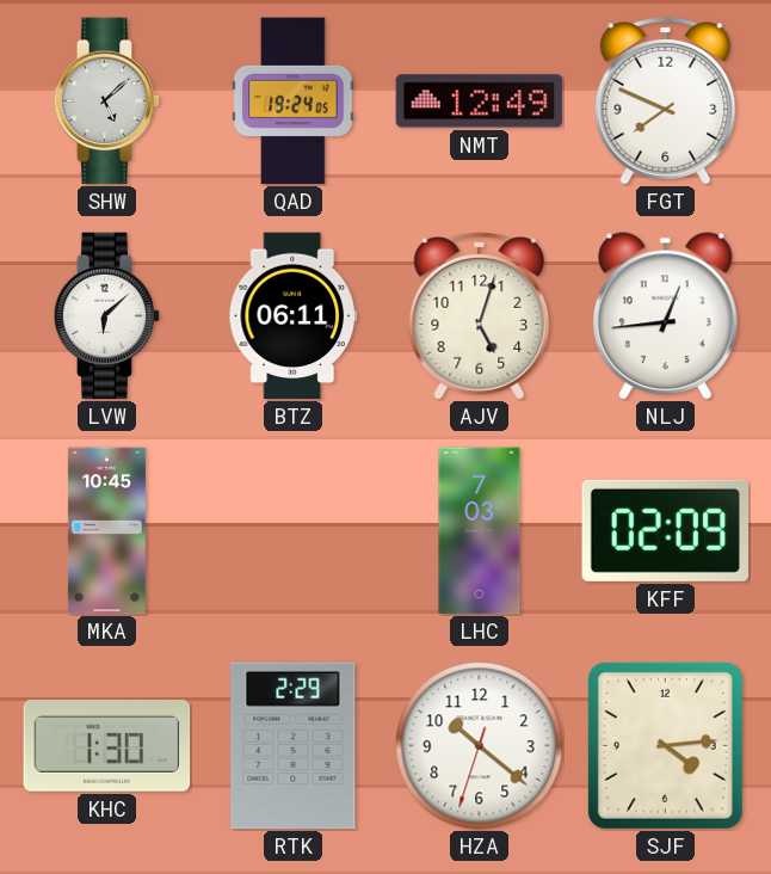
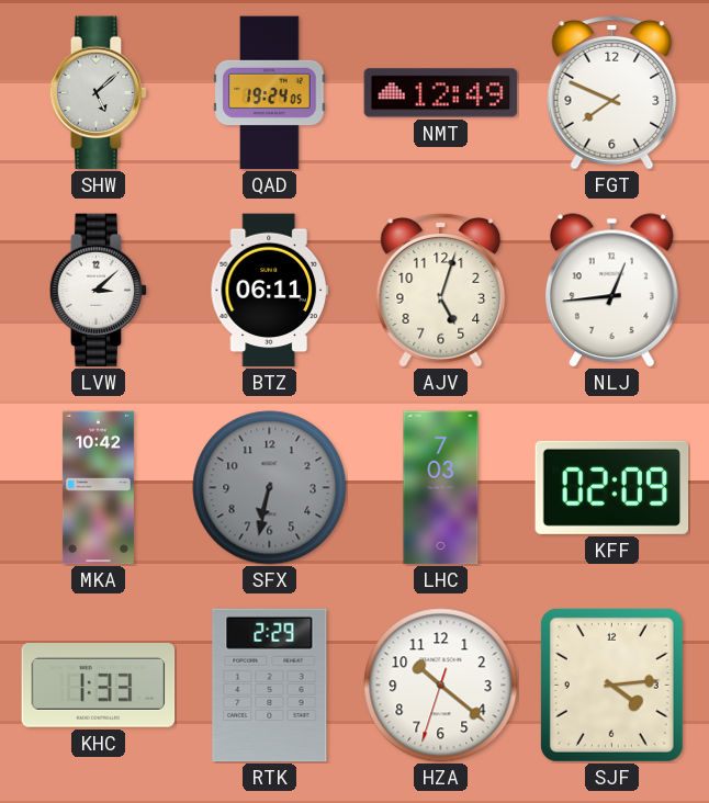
LVW: 6:08 -> 3:08
MKA: 10:45 -> 10:42
SFX: none -> 6:32
KHC: 1:30 -> 1:33
